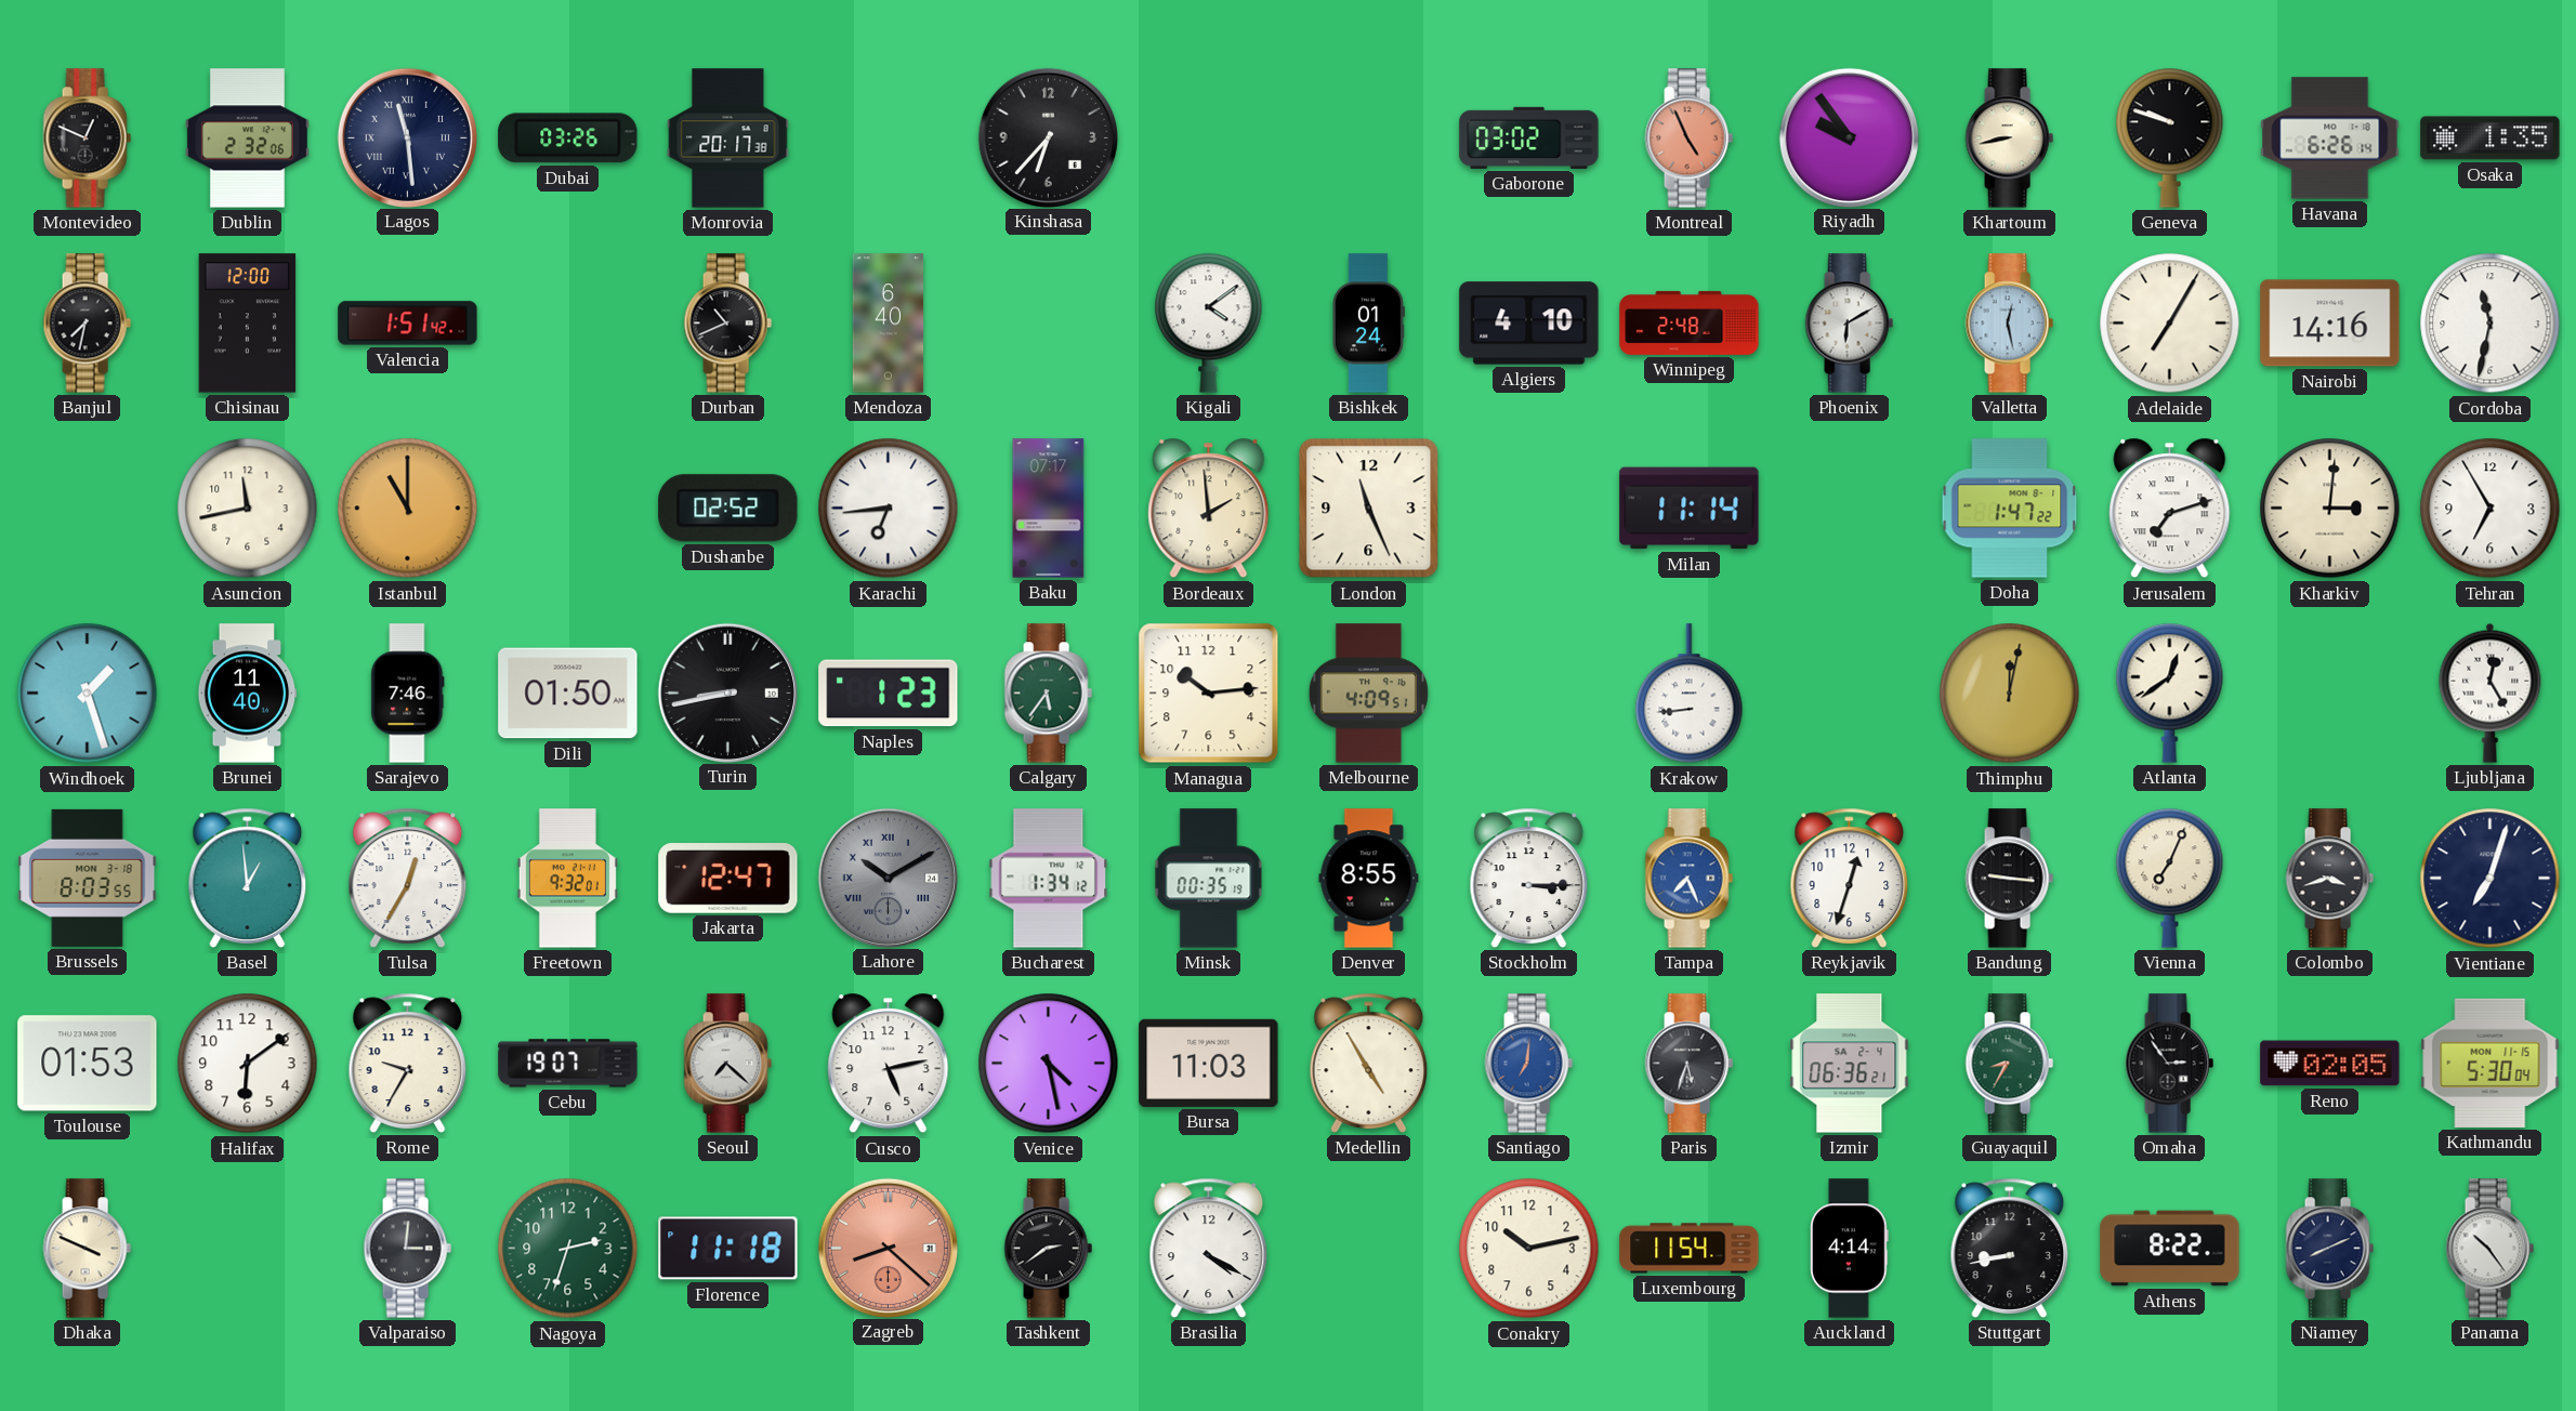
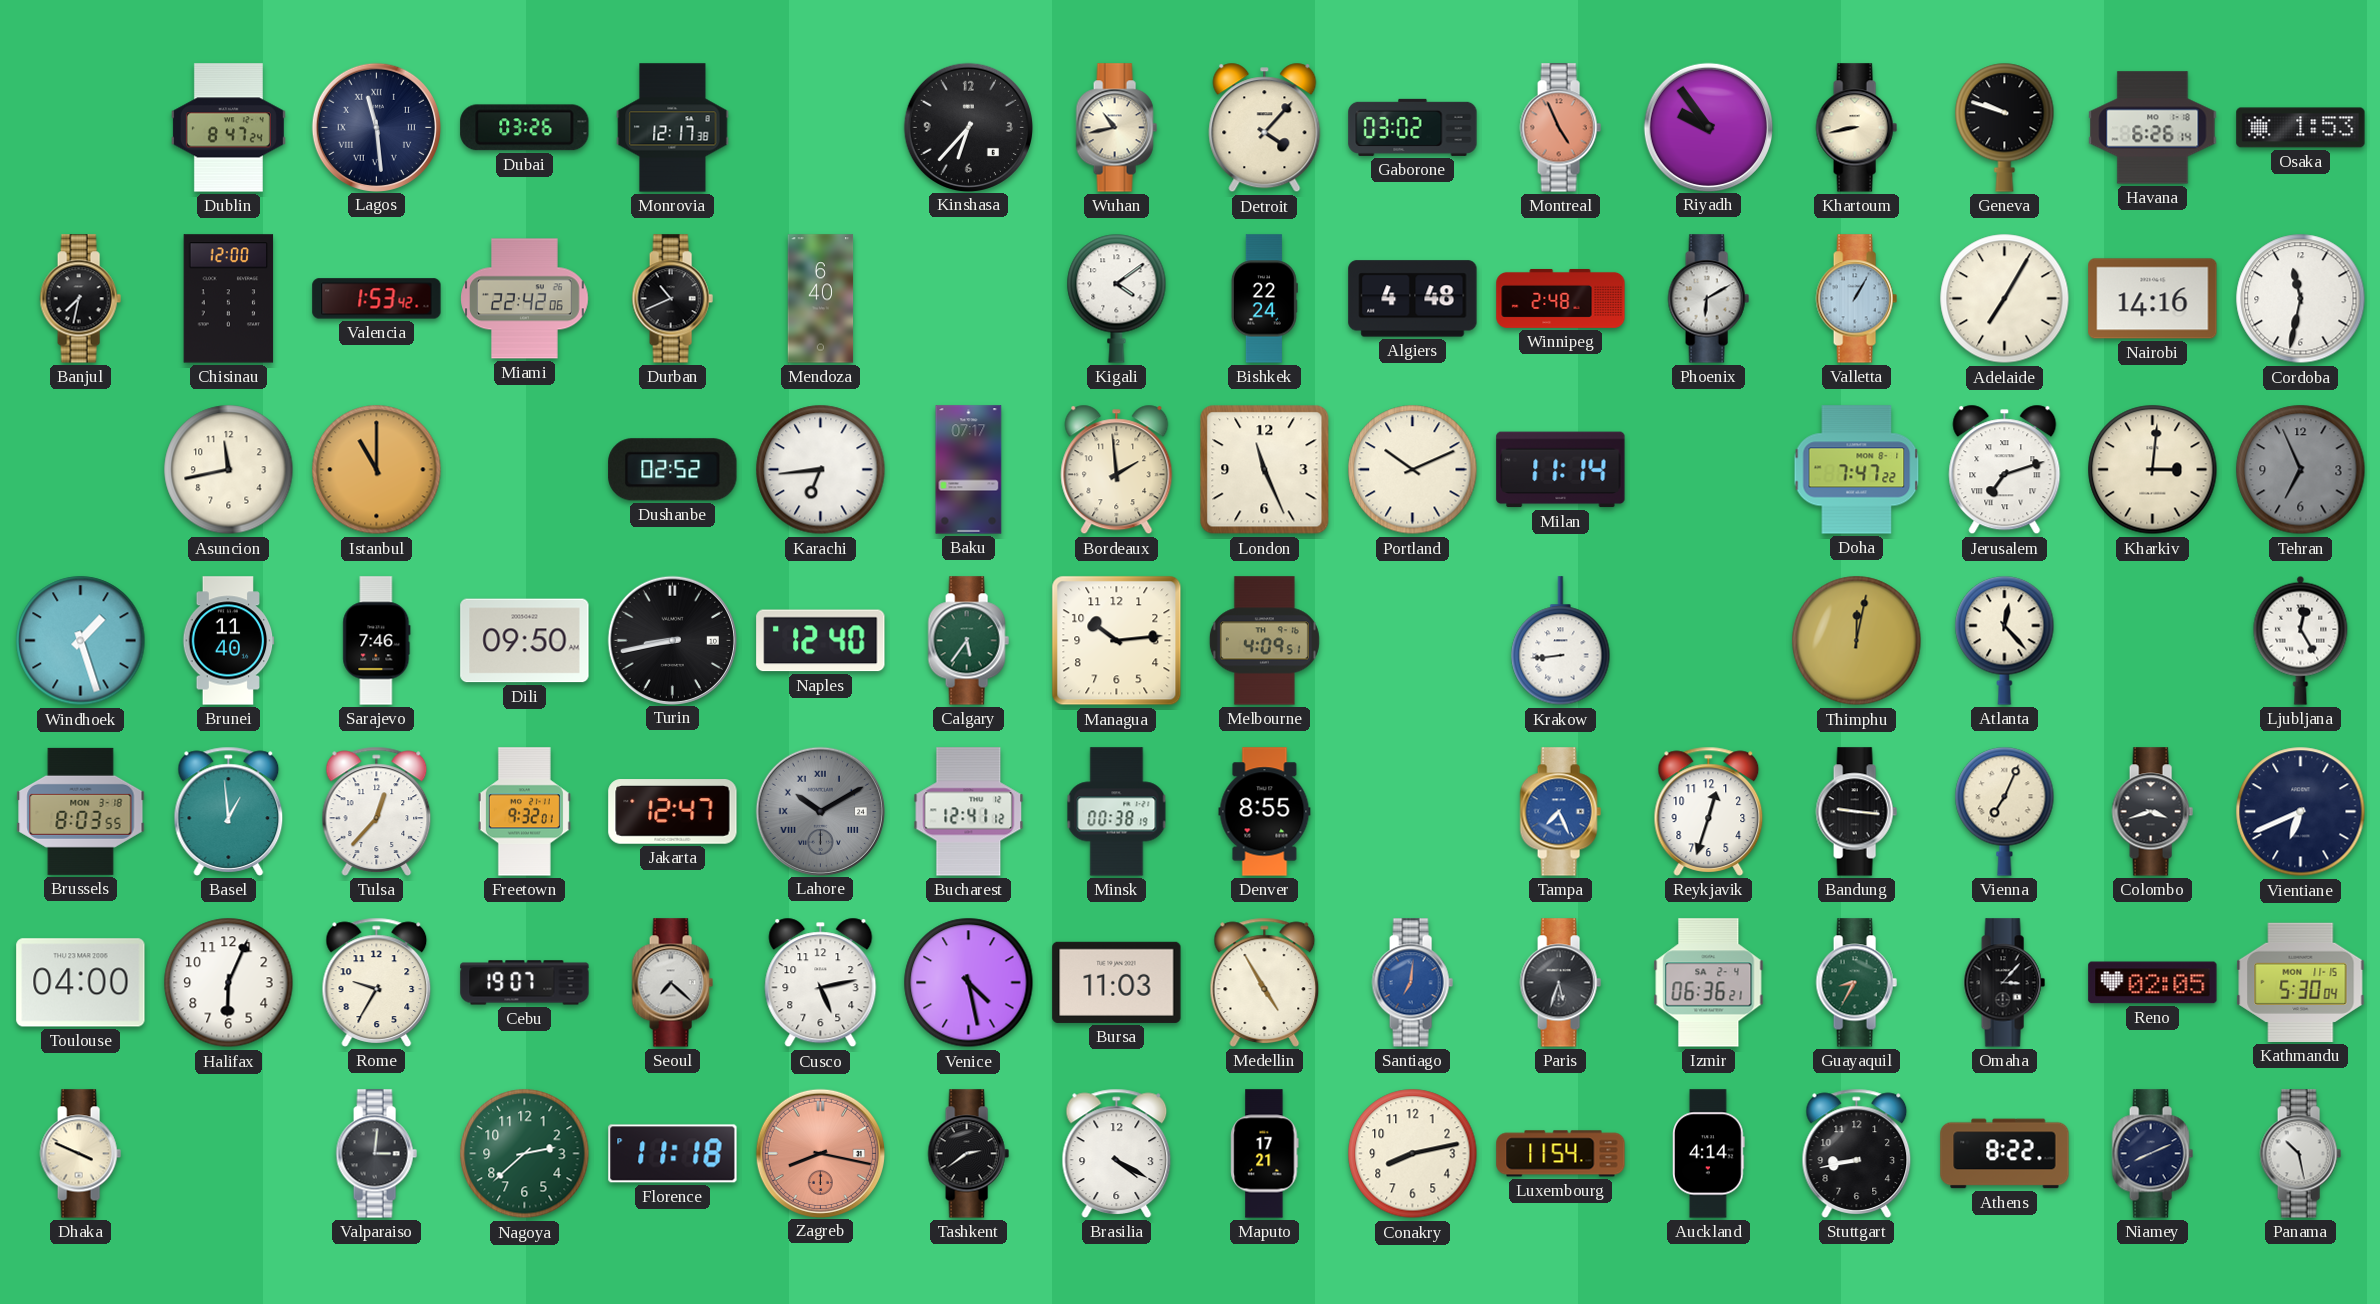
Montevideo: 12:49 -> none
Dublin: 2:32 -> 8:47
Monrovia: 20:17 -> 12:17
Wuhan: none -> 10:43
Detroit: none -> 4:07
Osaka: 1:35 -> 1:53
Valencia: 1:51 -> 1:53
Miami: none -> 22:42
Bishkek: 01:24 -> 22:24
Algiers: 4:10 -> 4:48
Valletta: 12:28 -> 1:05
Portland: none -> 10:11
Doha: 1:47 -> 7:47
Tehran: 6:55 -> 6:56
Tehran dial: white -> grey
Dili: 01:50 -> 09:50
Naples: 1:23 -> 12:40
Atlanta: 12:39 -> 12:23
Tulsa: 12:35 -> 12:37
Bucharest: 1:34 -> 12:41
Minsk: 00:35 -> 00:38
Stockholm: 3:15 -> none
Vientiane: 7:03 -> 6:41
Toulouse: 01:53 -> 04:00
Halifax: 6:09 -> 6:04
Omaha: 2:54 -> 3:07
Nagoya: 2:33 -> 2:38
Zagreb: 8:22 -> 8:17
Maputo: none -> 17:21
Conakry: 10:13 -> 8:13
Panama: 10:24 -> 10:28
